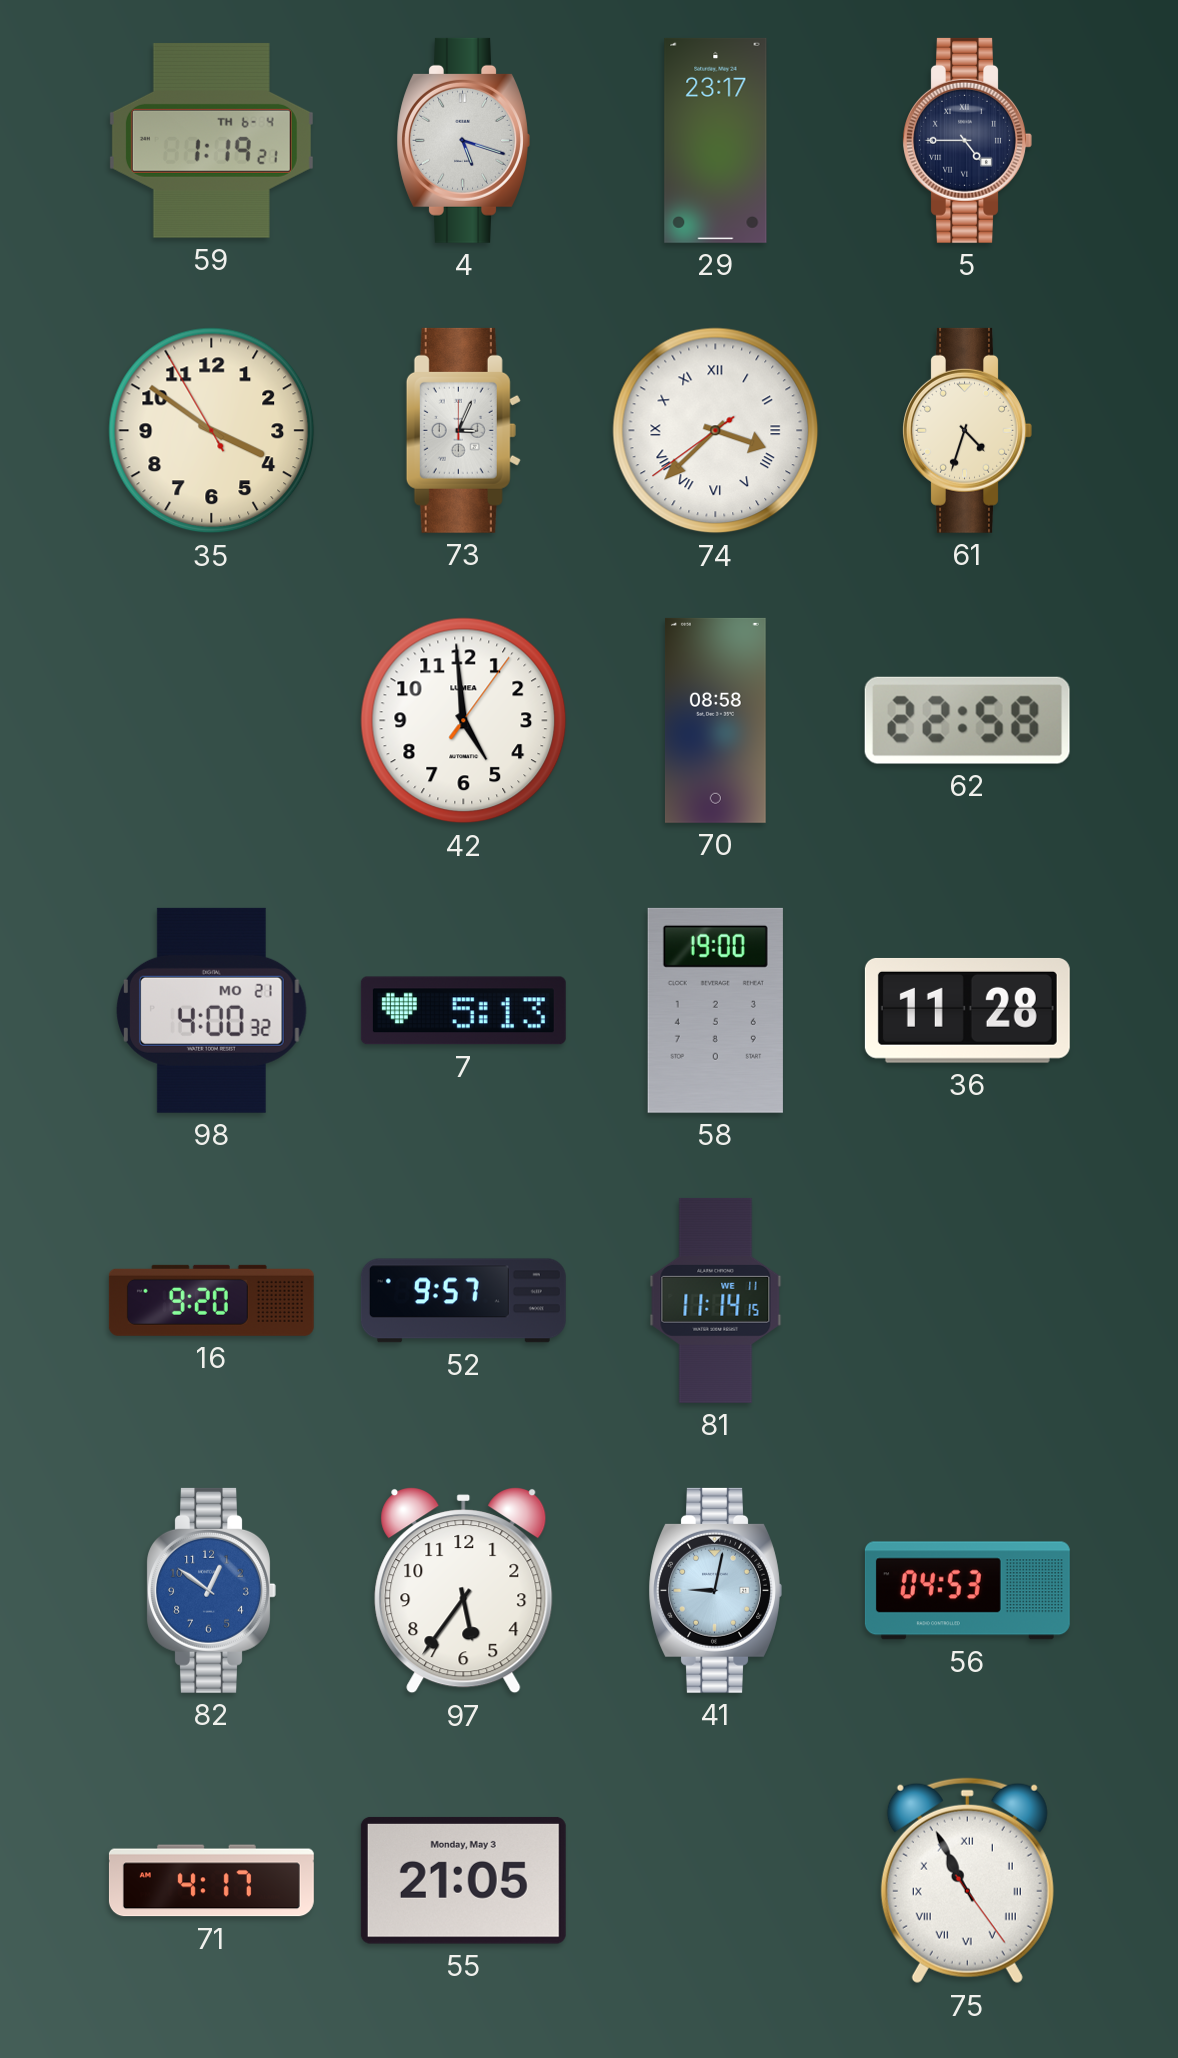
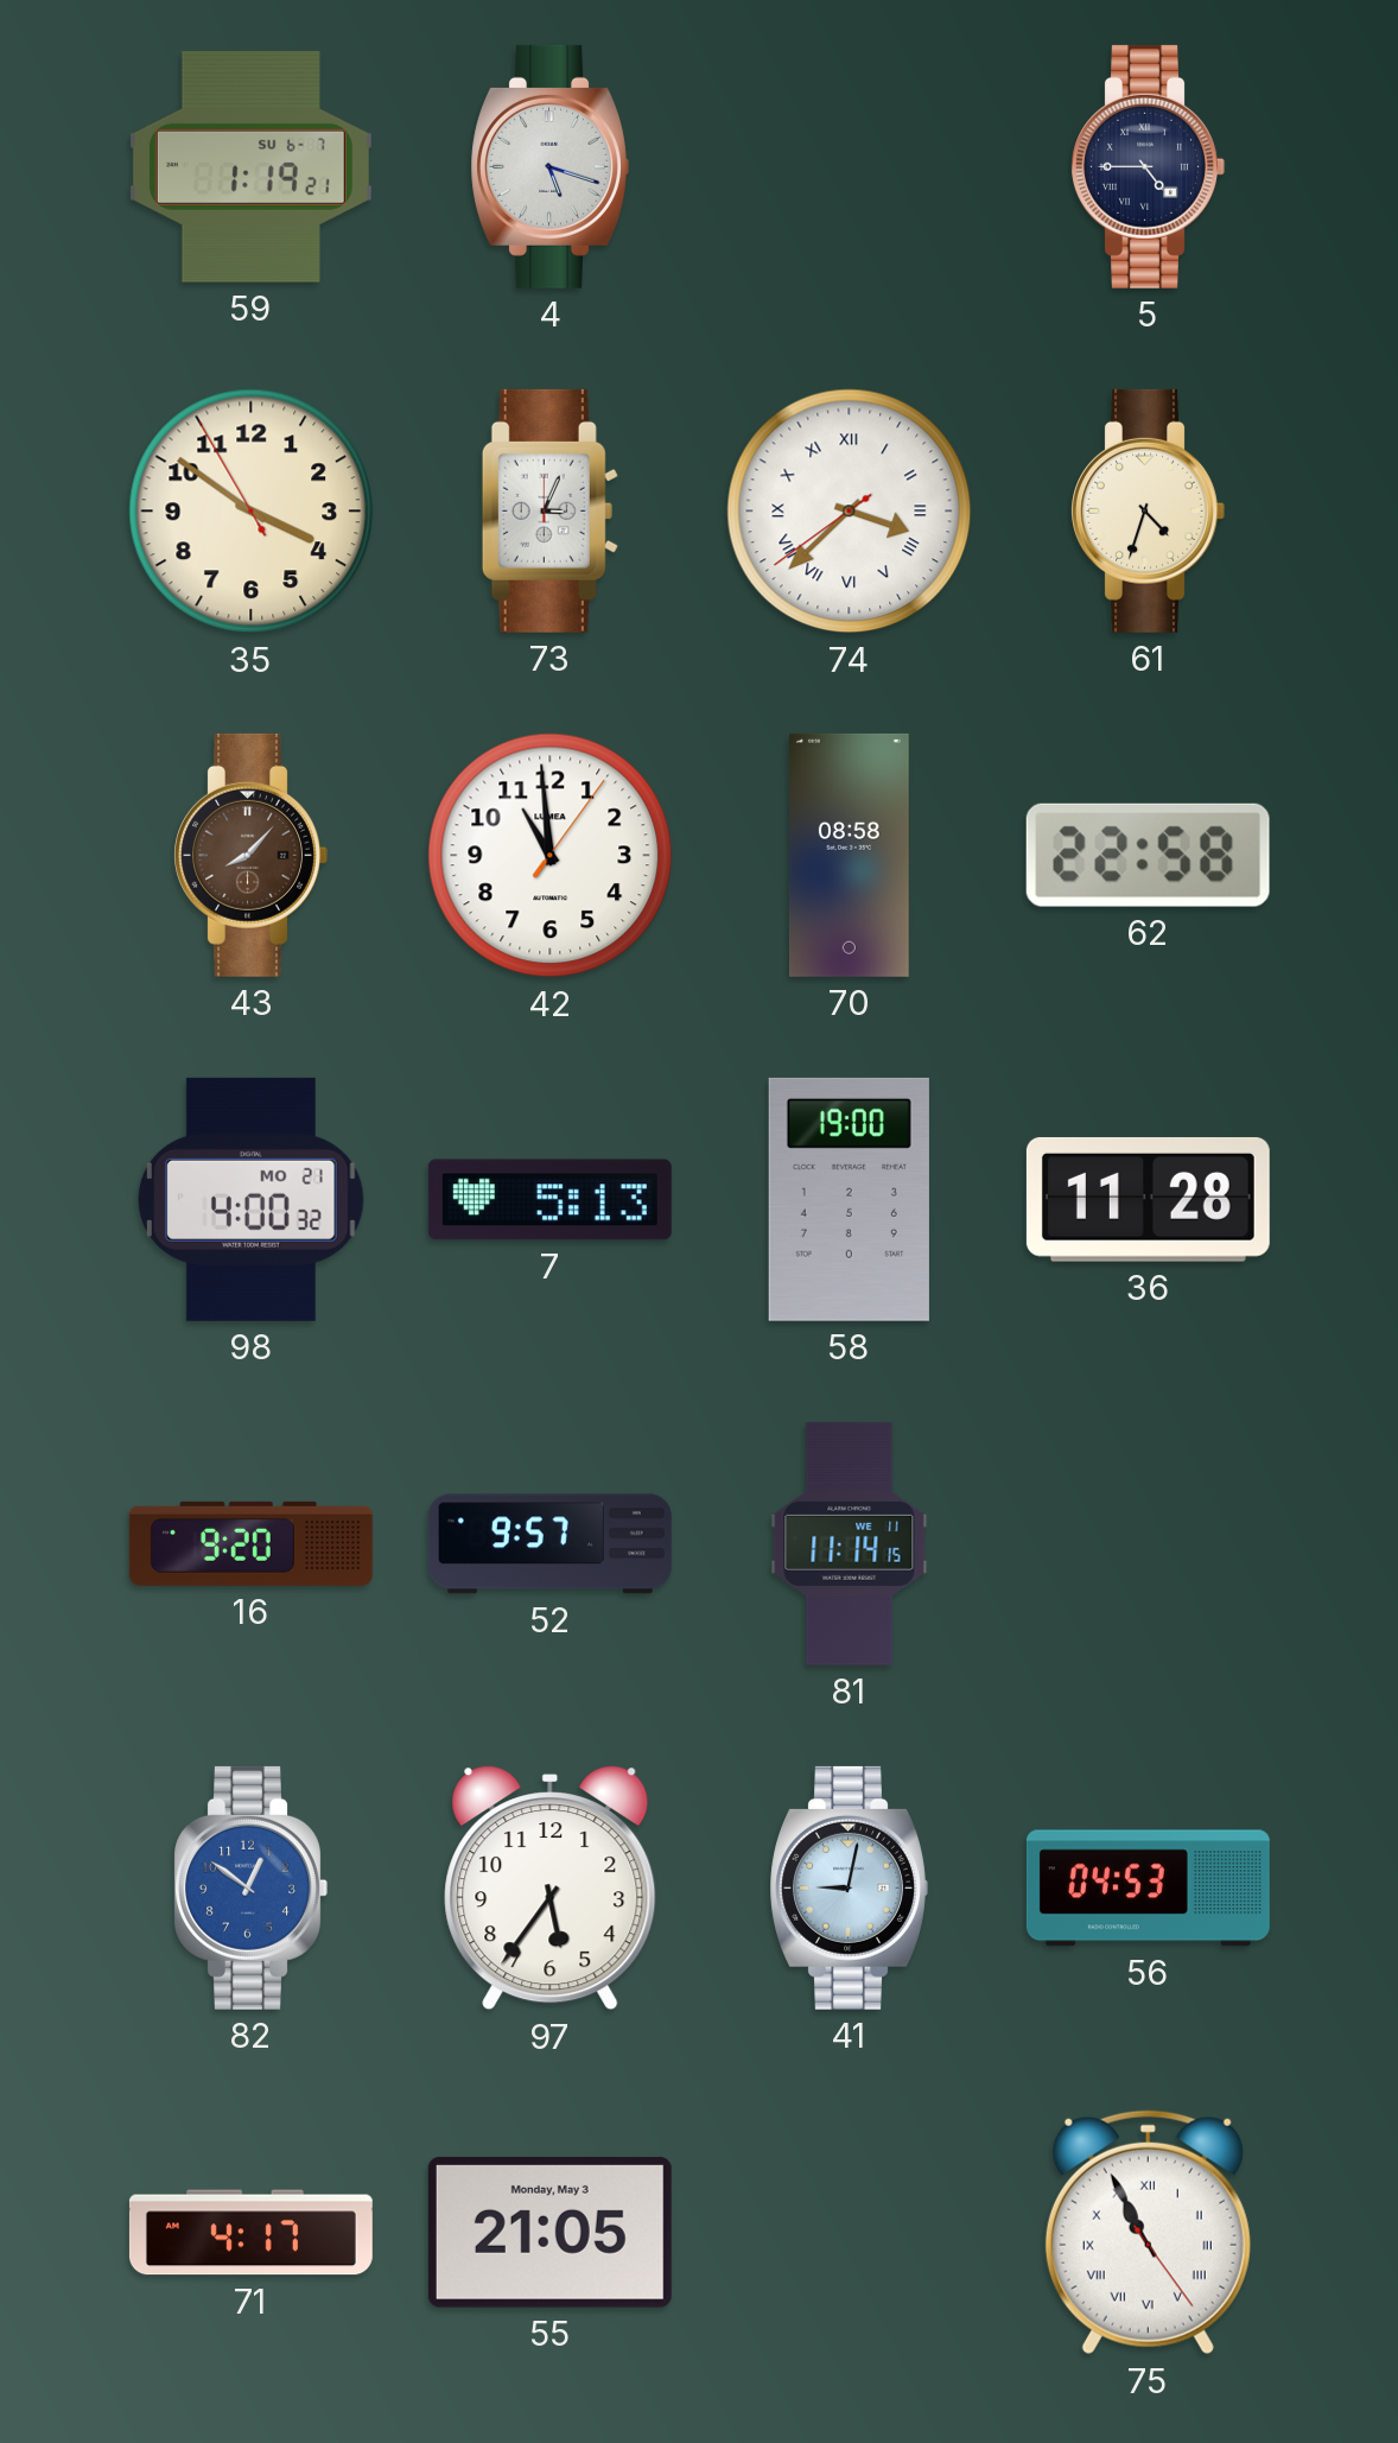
59 date: TH 6-4 -> SU 6-7
29: 23:17 -> none
43: none -> 8:07
42: 4:59 -> 10:59
